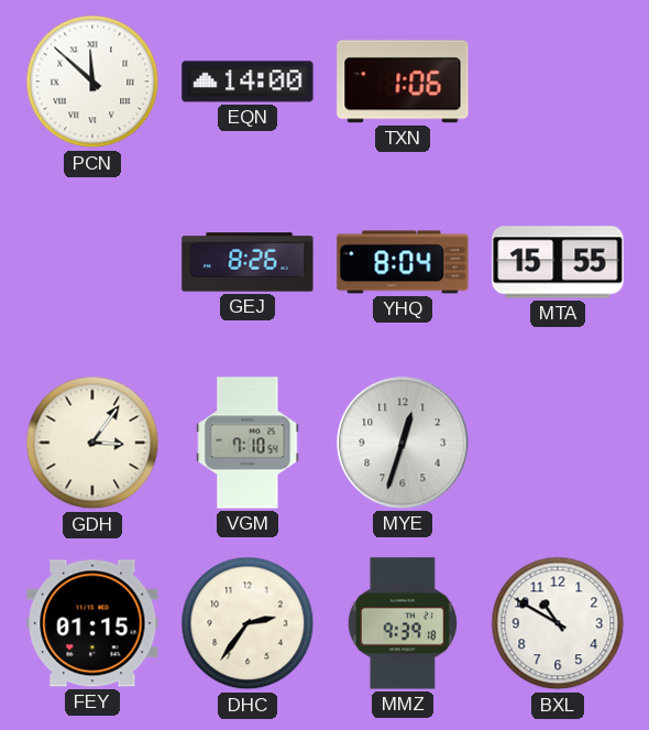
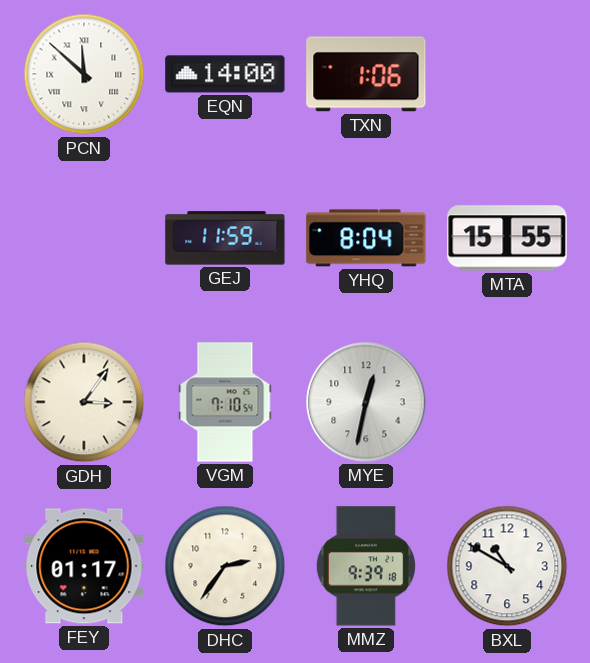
GEJ: 8:26 -> 11:59
MYE: 12:33 -> 12:32
FEY: 01:15 -> 01:17
